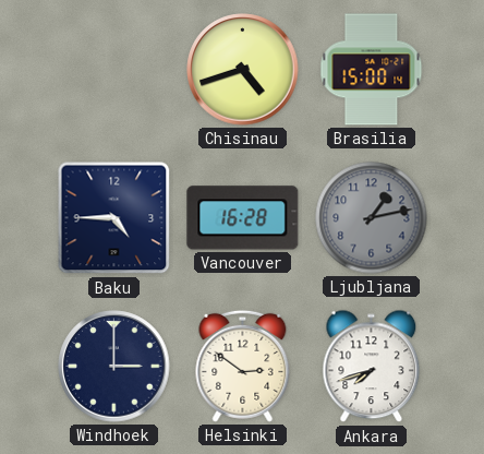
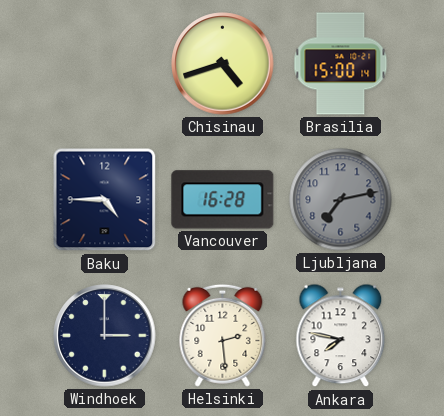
Ljubljana: 1:13 -> 7:13
Helsinki: 2:51 -> 2:29
Ankara: 7:42 -> 7:47
